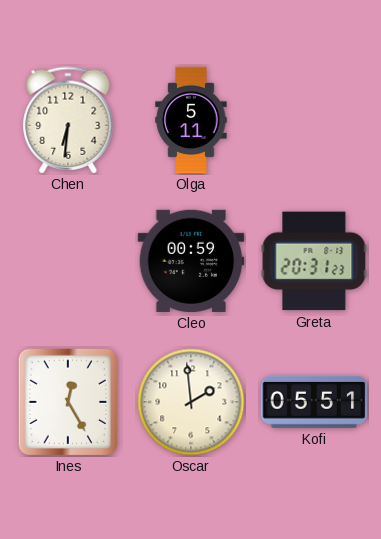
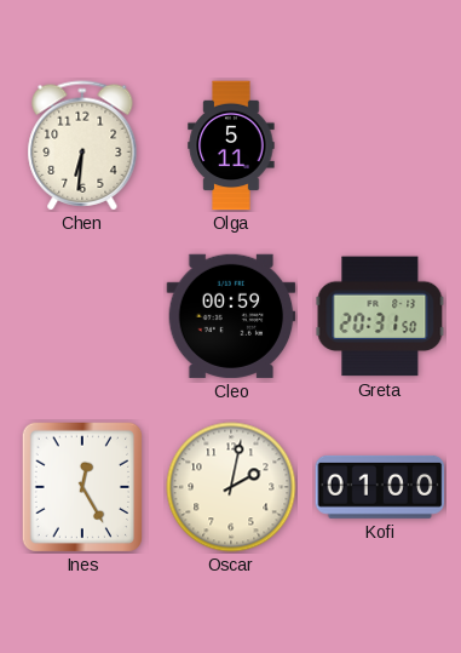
Greta: 20:31:23 -> 20:31:50
Oscar: 1:59 -> 2:02
Kofi: 05:51 -> 01:00
